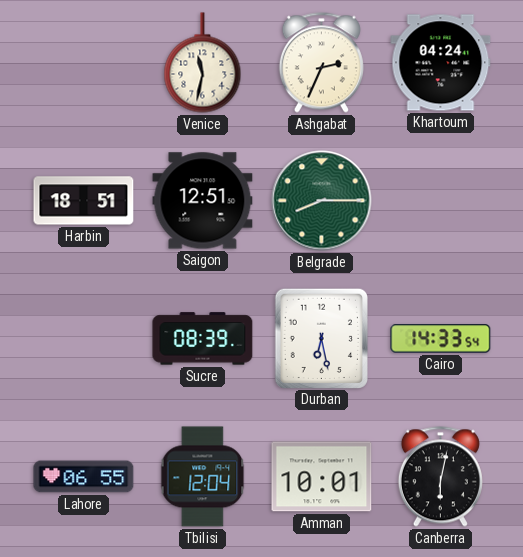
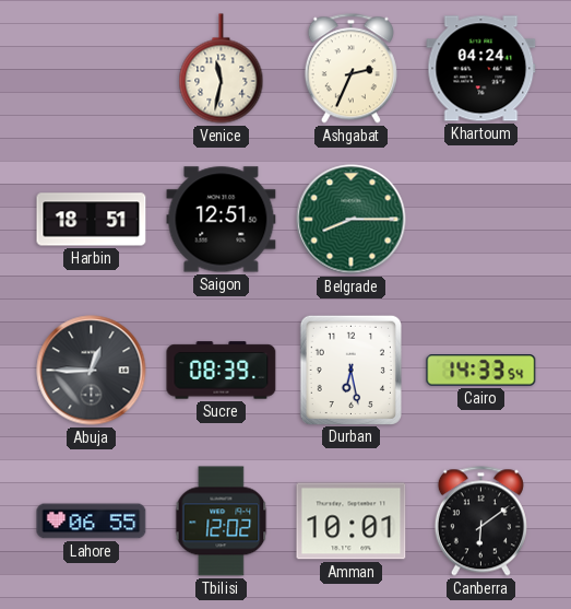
Abuja: none -> 12:45
Tbilisi: 12:04 -> 12:02
Canberra: 6:02 -> 6:09
